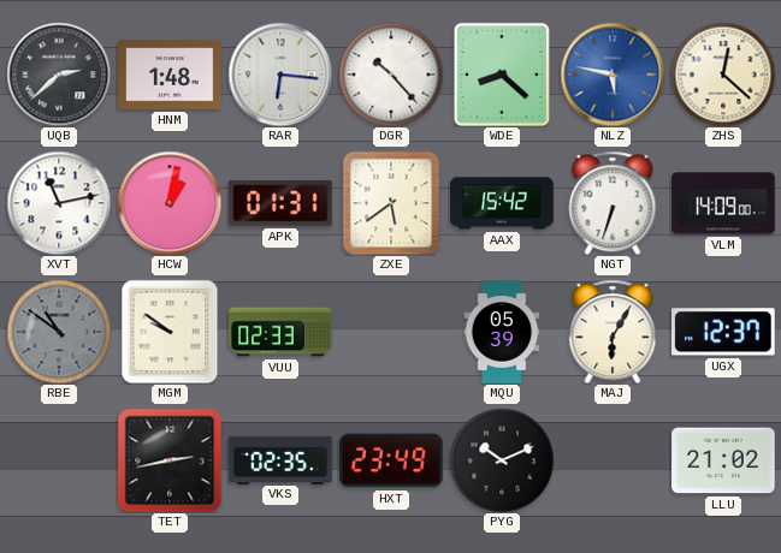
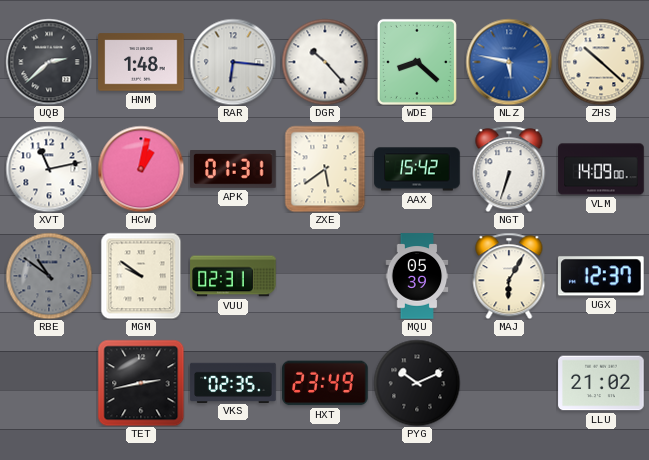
ZHS: 12:22 -> 10:22
VUU: 02:33 -> 02:31
